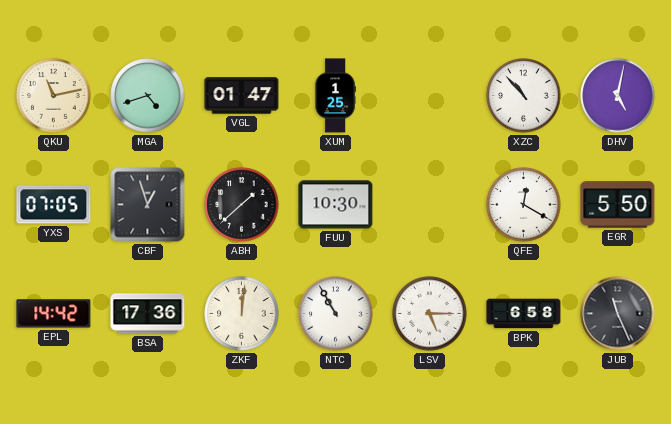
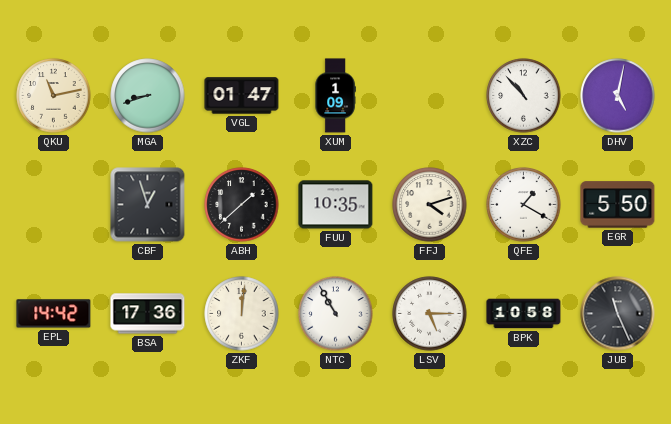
MGA: 4:42 -> 8:42
XUM: 1:25 -> 1:09
YXS: 07:05 -> none
FUU: 10:30 -> 10:35
FFJ: none -> 4:12
QFE: 12:20 -> 1:20
BPK: 6:58 -> 10:58
